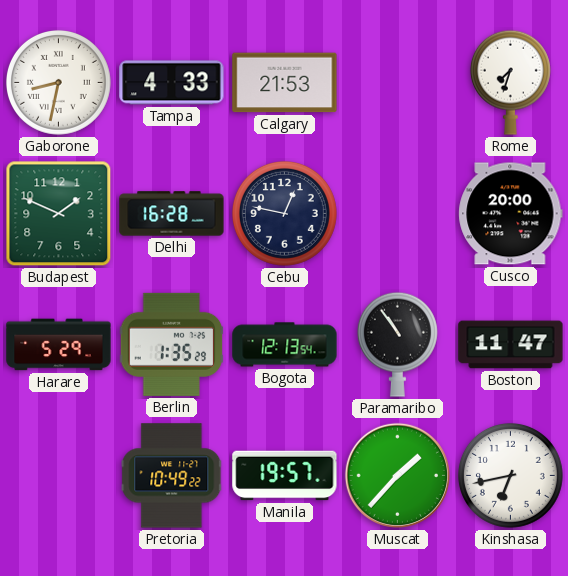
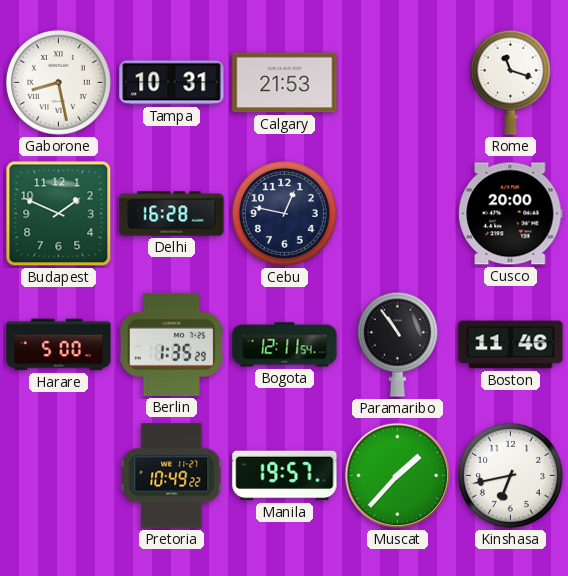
Gaborone: 8:32 -> 8:28
Tampa: 4:33 -> 10:31
Rome: 7:33 -> 11:18
Harare: 5:29 -> 5:00
Bogota: 12:13 -> 12:11
Boston: 11:47 -> 11:46
